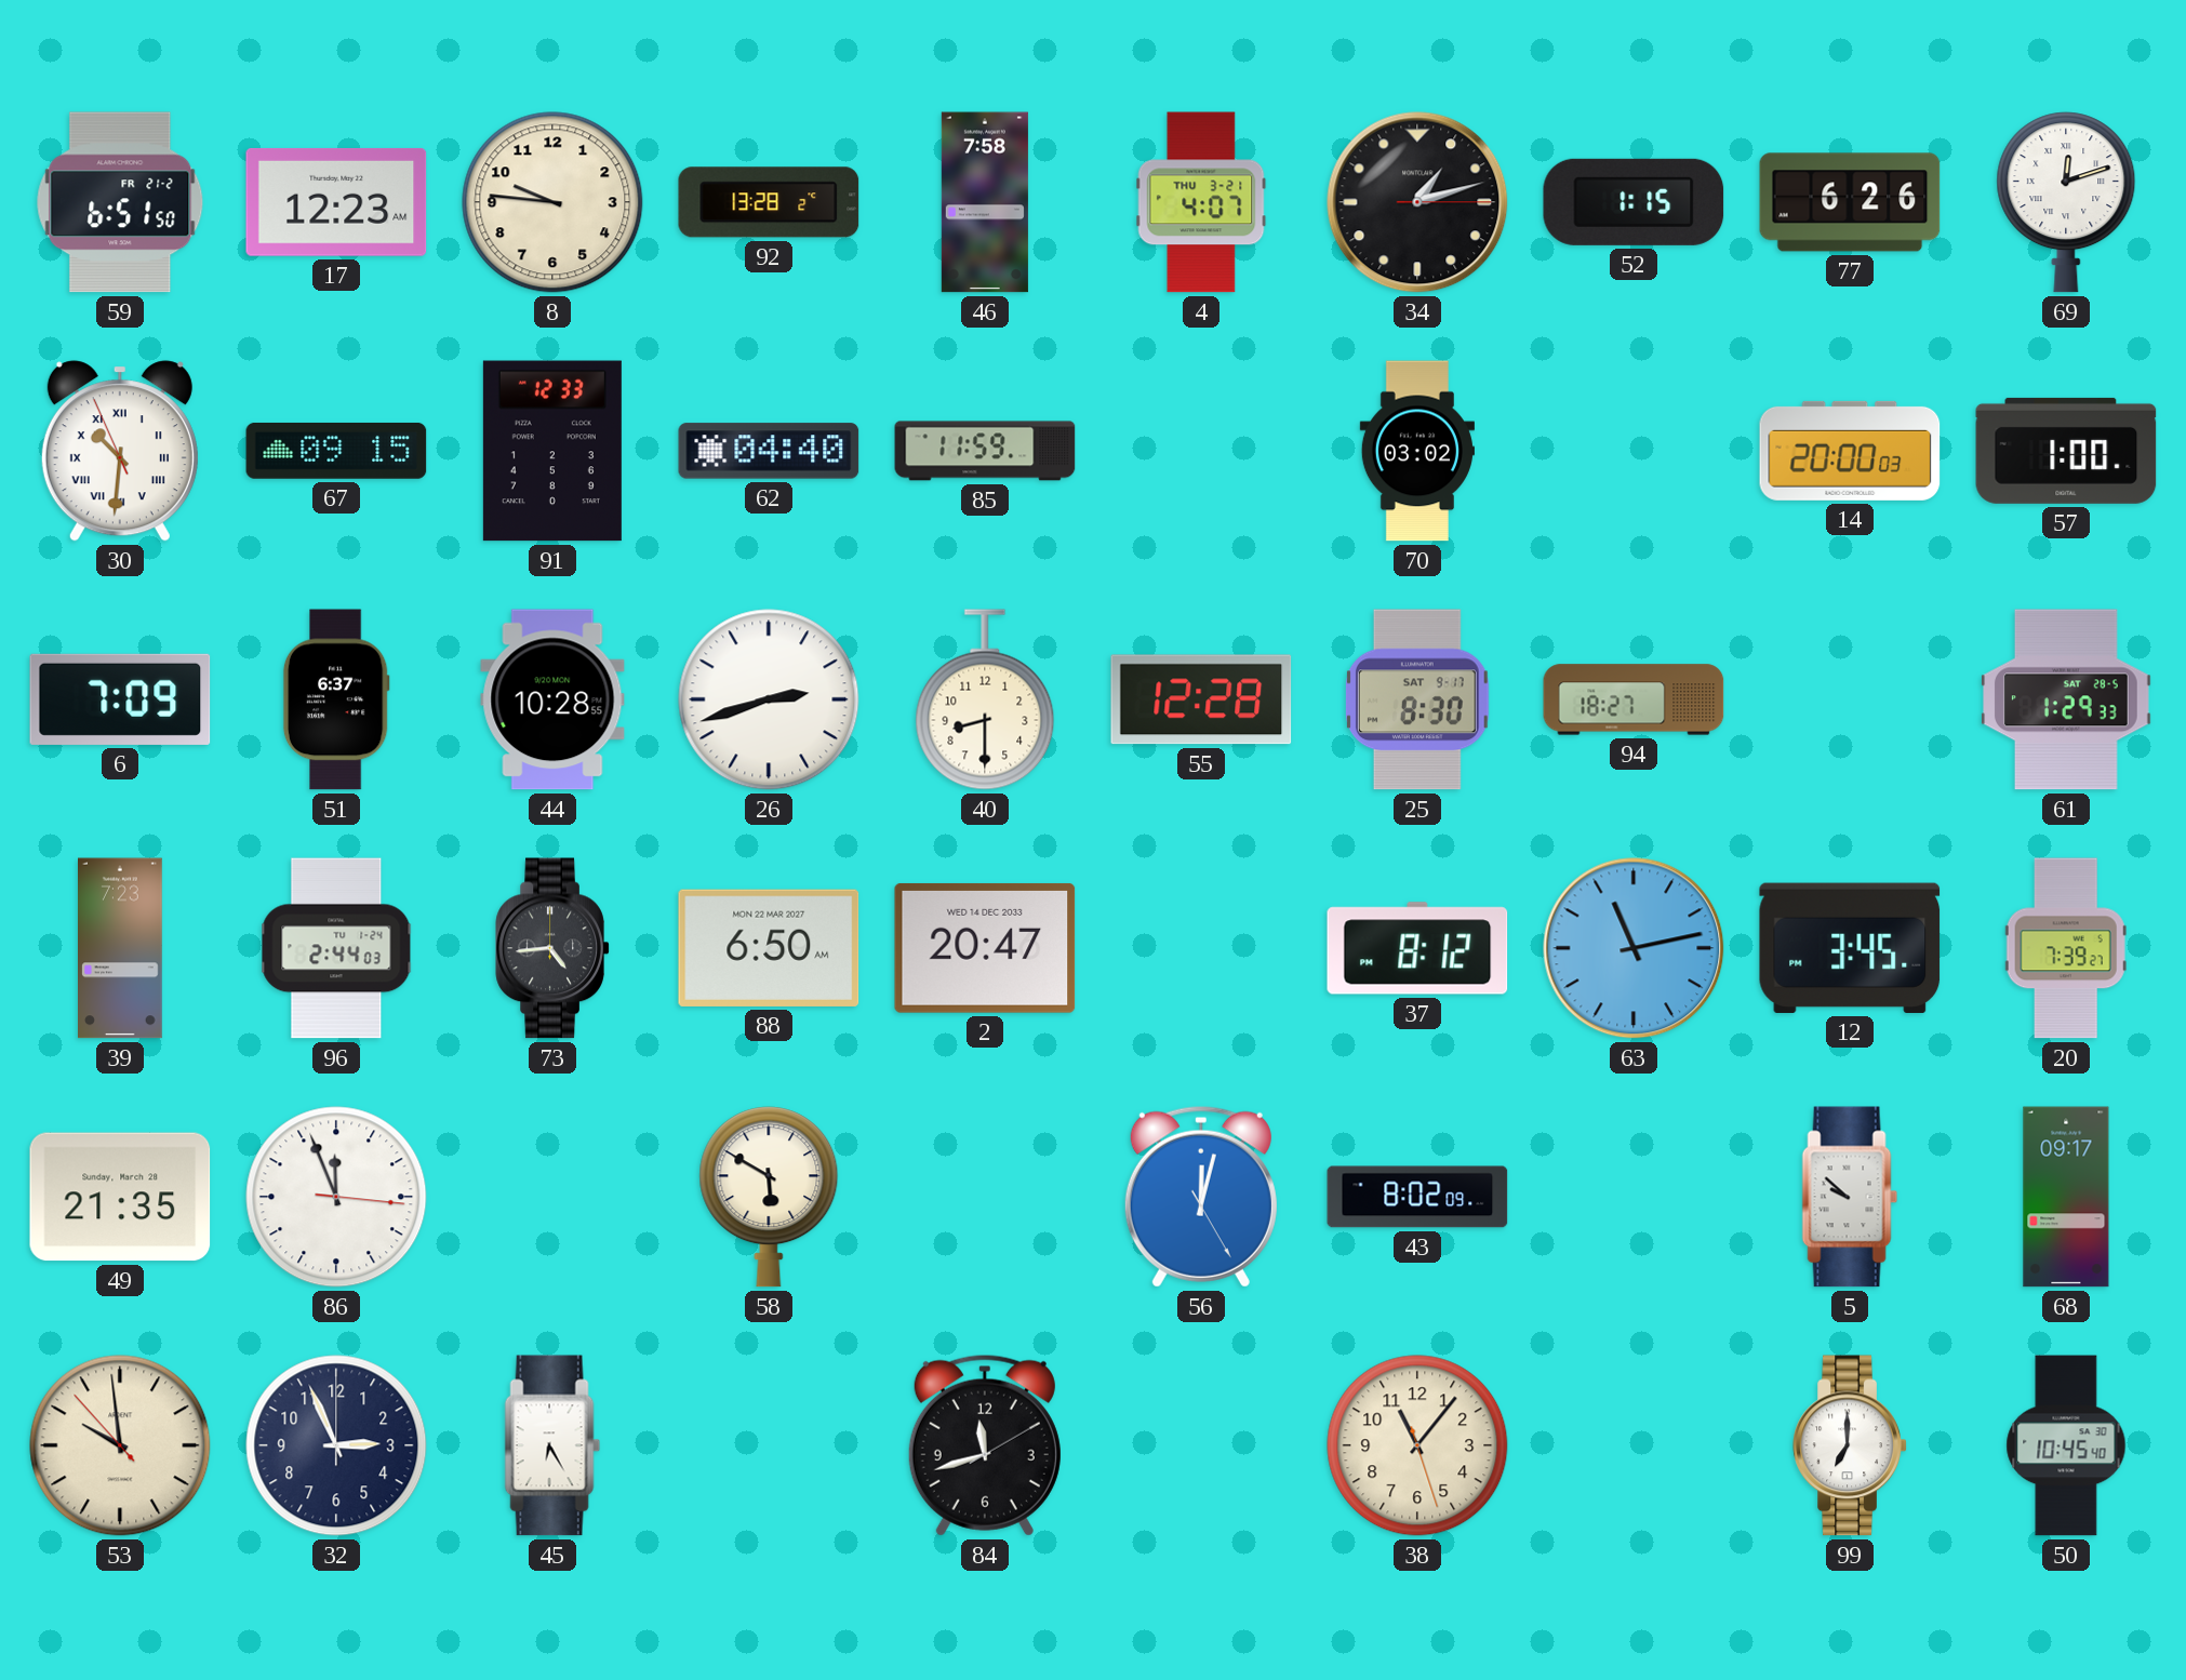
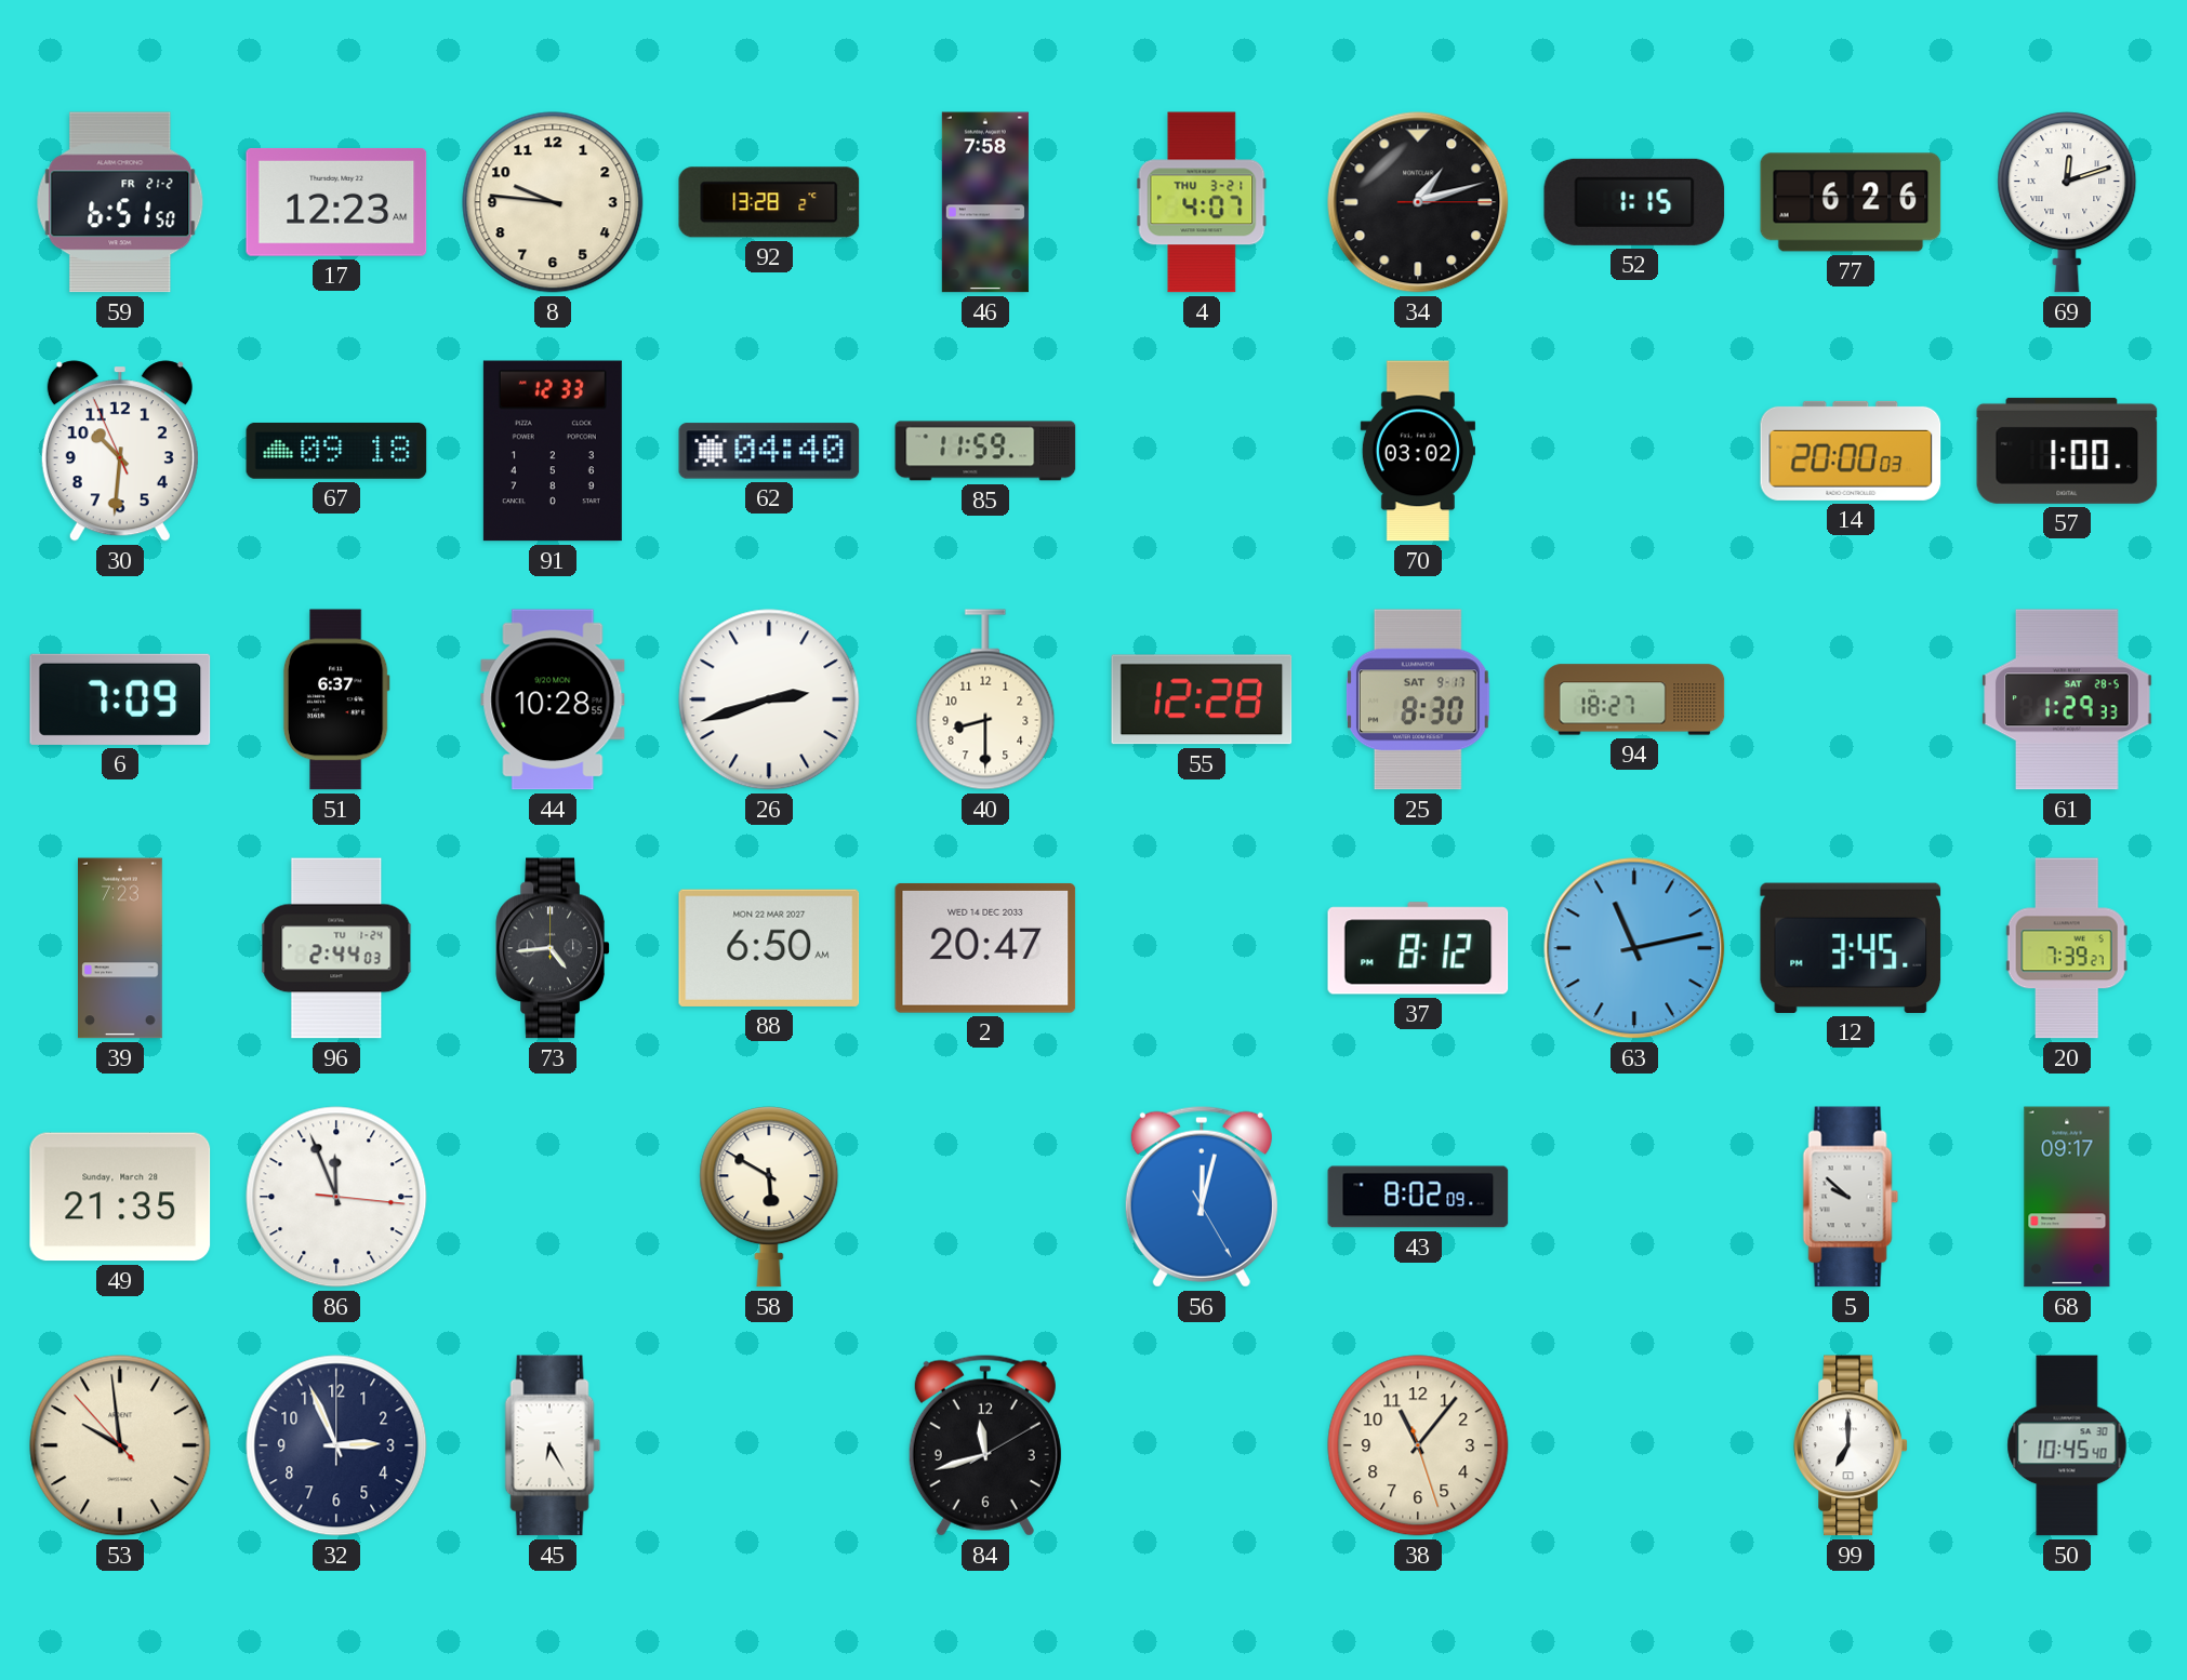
30 numerals: Roman -> Arabic
67: 09:15 -> 09:18
